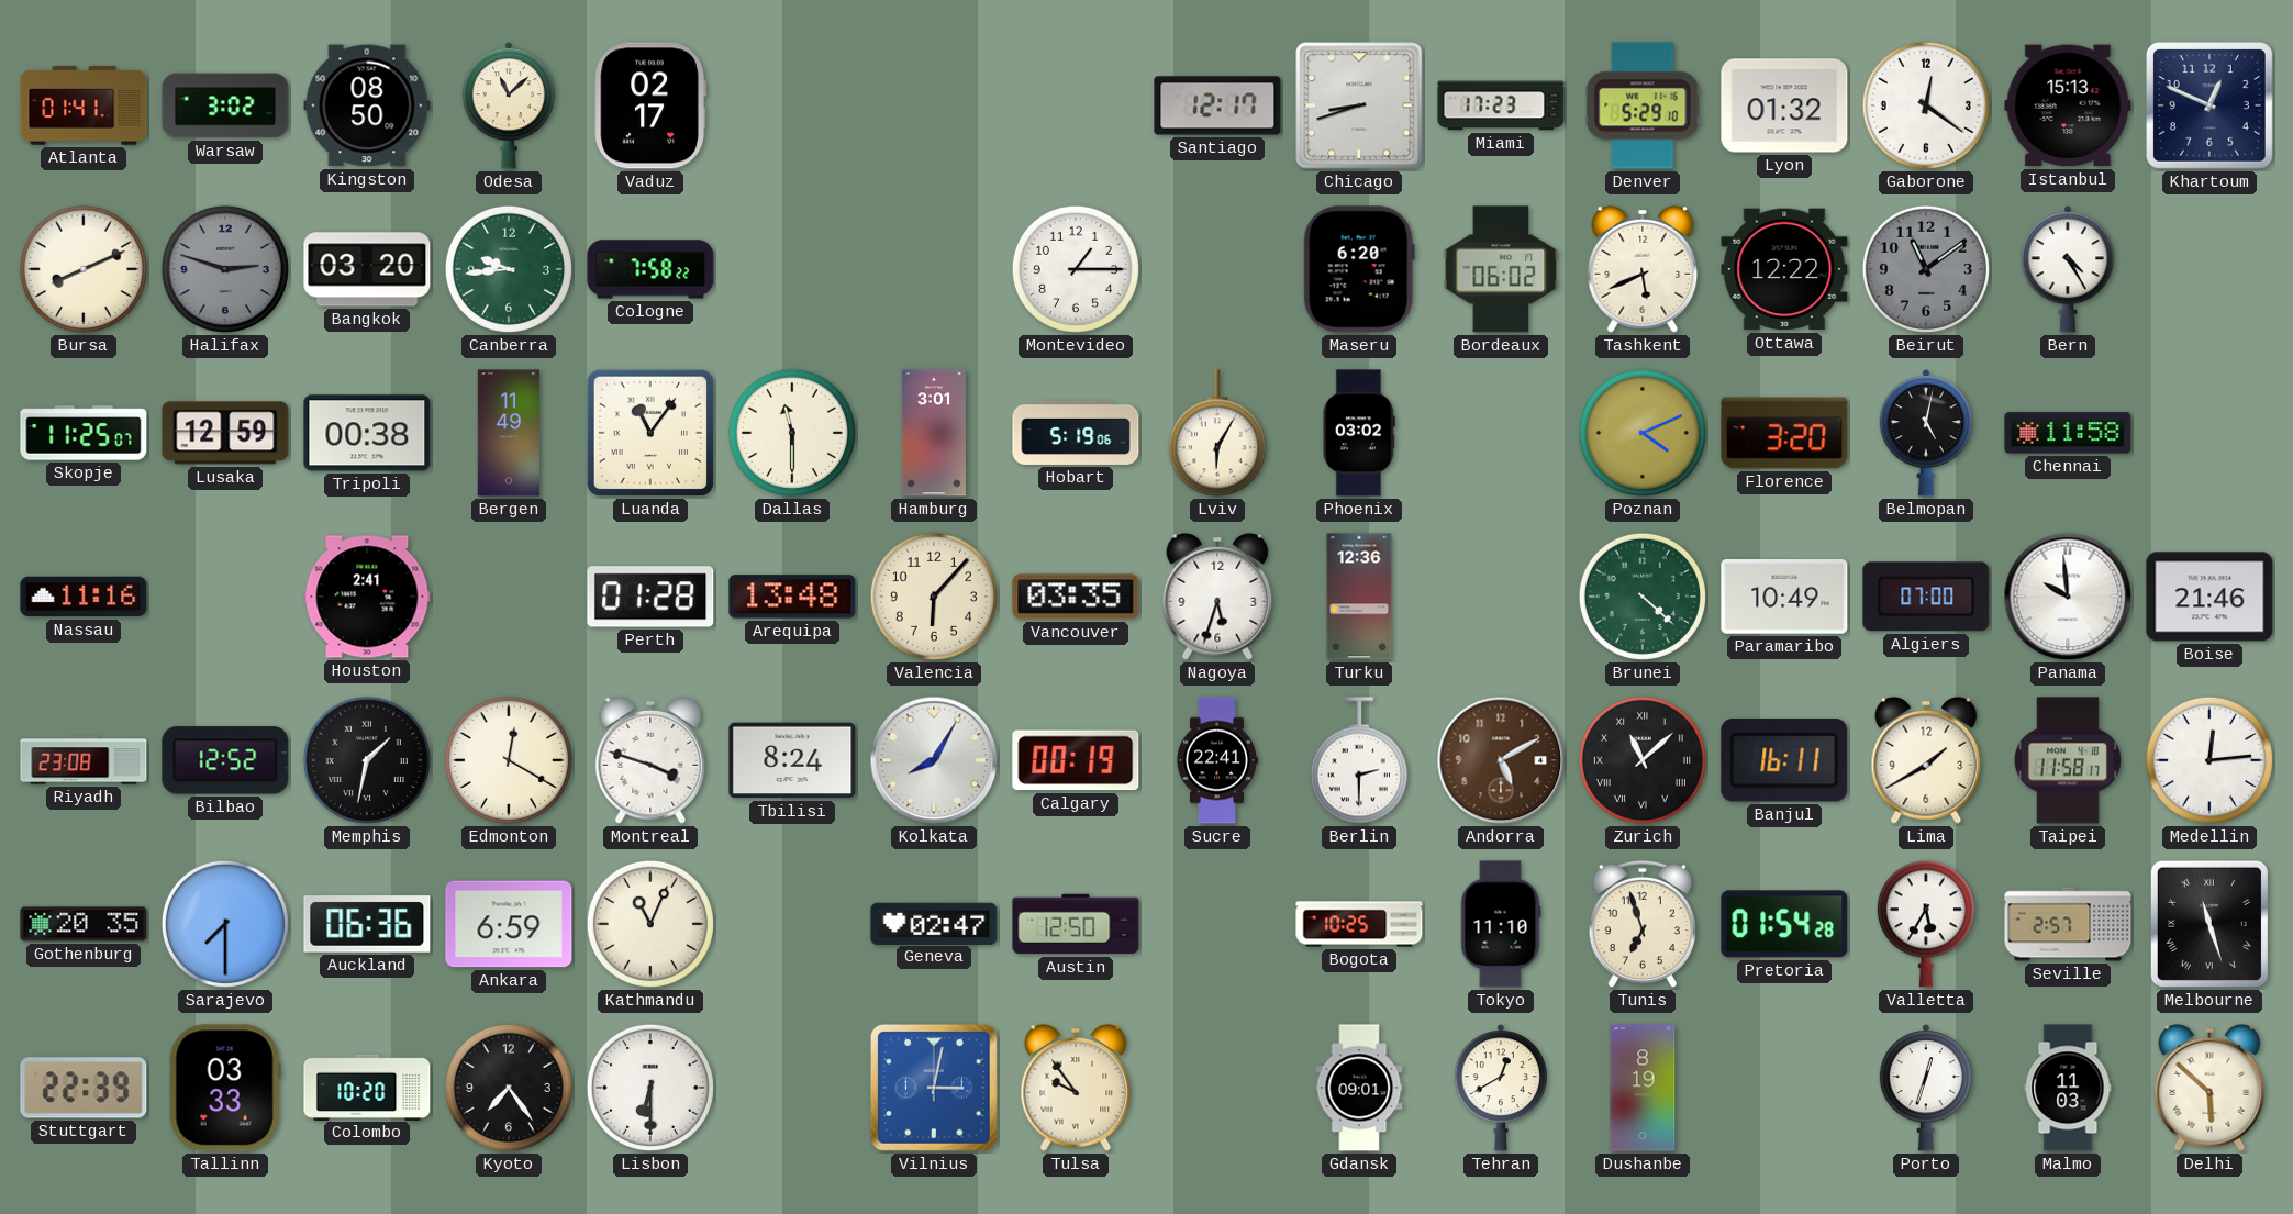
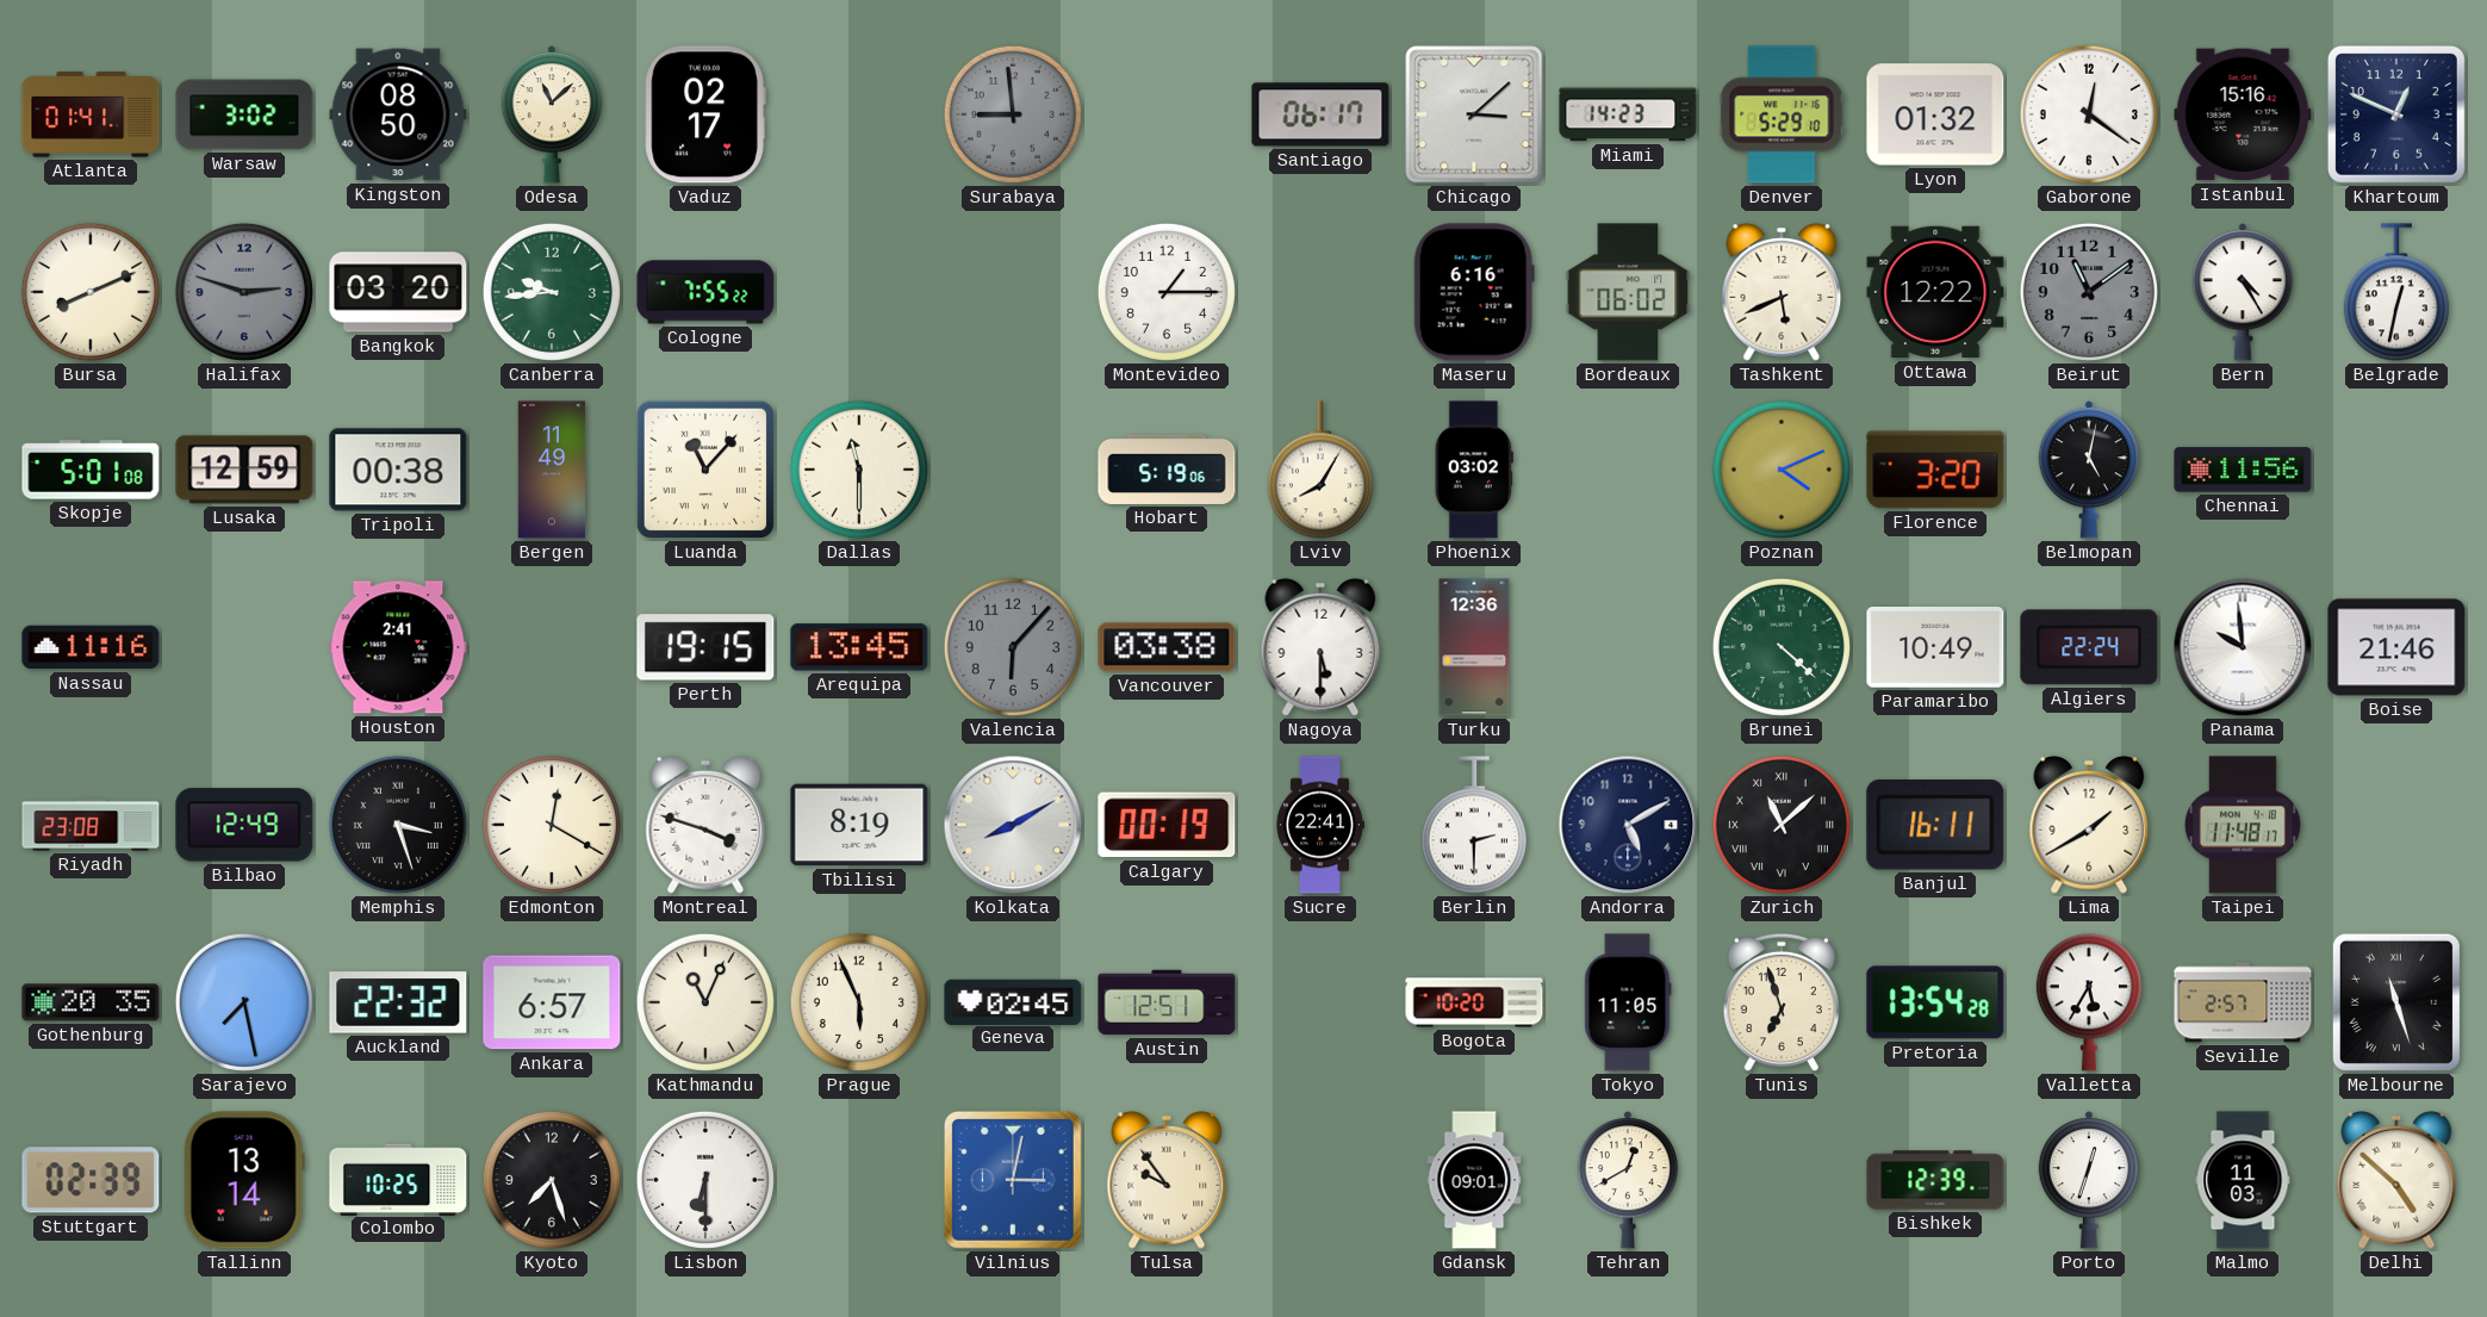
Surabaya: none -> 8:59
Santiago: 12:17 -> 06:17
Chicago: 8:42 -> 3:08
Miami: 17:23 -> 14:23
Istanbul: 15:13 -> 15:16
Cologne: 7:58 -> 7:55
Maseru: 6:20 -> 6:16
Belgrade: none -> 12:32
Skopje: 11:25 -> 5:01
Luanda: 11:06 -> 11:07
Hamburg: 3:01 -> none
Lviv: 6:05 -> 8:05
Chennai: 11:58 -> 11:56
Perth: 01:28 -> 19:15
Arequipa: 13:48 -> 13:45
Valencia dial: cream -> grey
Vancouver: 03:35 -> 03:38
Nagoya: 5:33 -> 5:30
Algiers: 07:00 -> 22:24
Bilbao: 12:52 -> 12:49
Memphis: 1:32 -> 3:27
Tbilisi: 8:24 -> 8:19
Kolkata: 8:05 -> 8:10
Andorra dial: brown -> navy
Taipei: 11:58 -> 11:48
Medellin: 12:14 -> none
Sarajevo: 7:30 -> 7:28
Auckland: 06:36 -> 22:32
Ankara: 6:59 -> 6:57
Prague: none -> 5:56
Geneva: 02:47 -> 02:45
Austin: 12:50 -> 12:51
Bogota: 10:25 -> 10:20
Tokyo: 11:10 -> 11:05
Pretoria: 01:54 -> 13:54
Stuttgart: 22:39 -> 02:39
Tallinn: 03:33 -> 13:14
Colombo: 10:20 -> 10:25
Kyoto: 7:24 -> 7:27
Dushanbe: 8:19 -> none
Bishkek: none -> 12:39
Delhi: 5:52 -> 4:52
